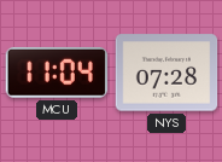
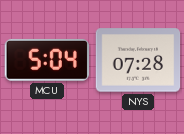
MCU: 11:04 -> 5:04
